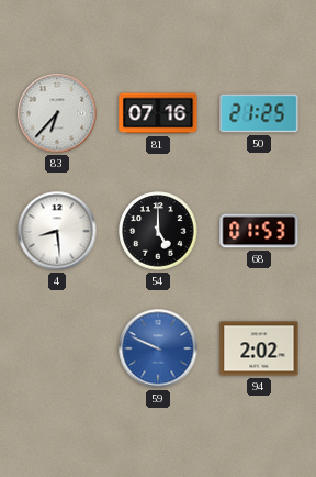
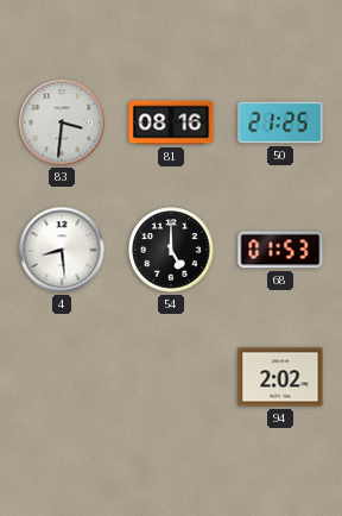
83: 6:37 -> 3:31
81: 07:16 -> 08:16
59: 9:49 -> none
